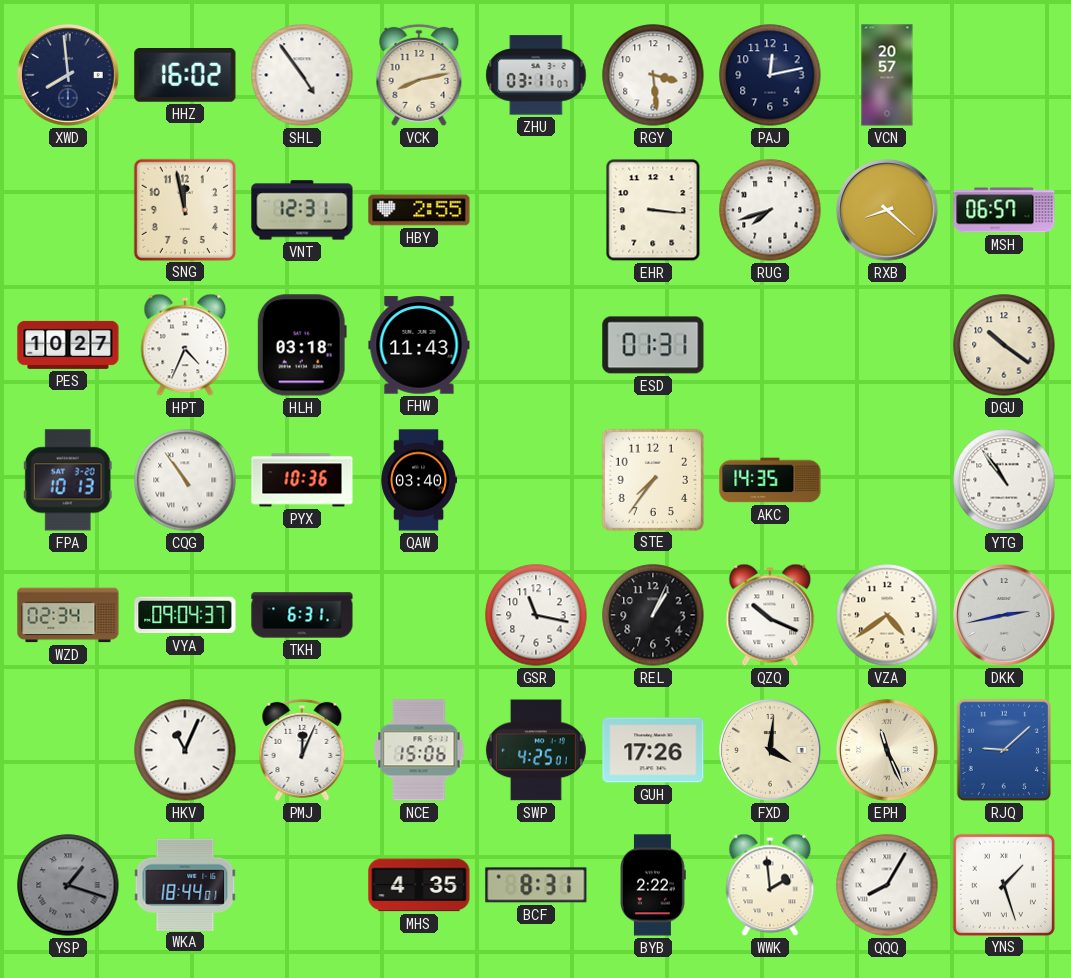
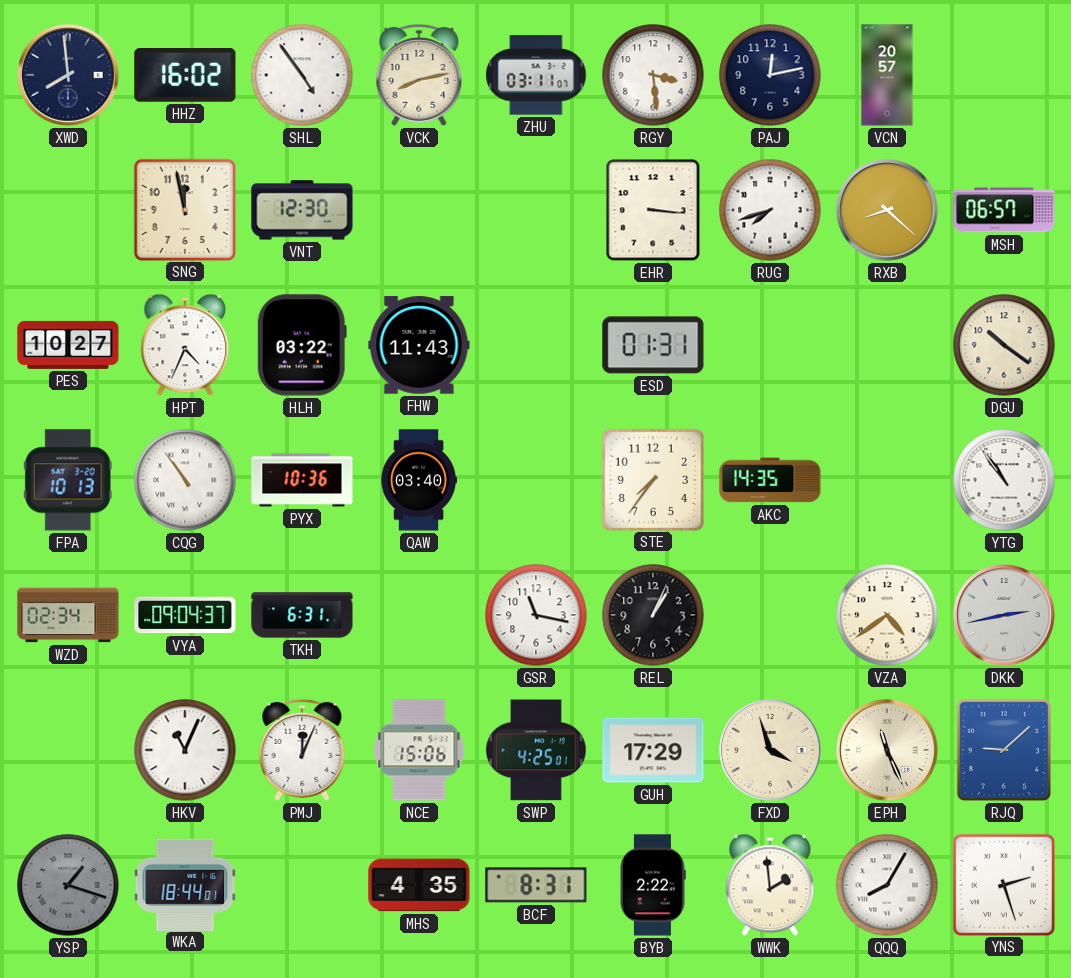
VNT: 12:31 -> 12:30
HBY: 2:55 -> none
HLH: 03:18 -> 03:22
QZQ: 10:19 -> none
GUH: 17:26 -> 17:29
FXD: 4:01 -> 3:57
YNS: 1:27 -> 2:27
